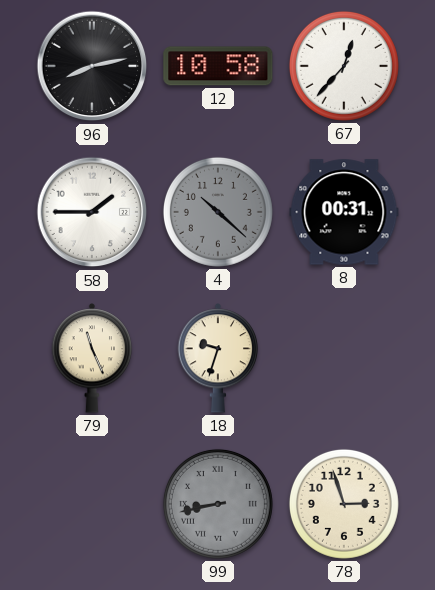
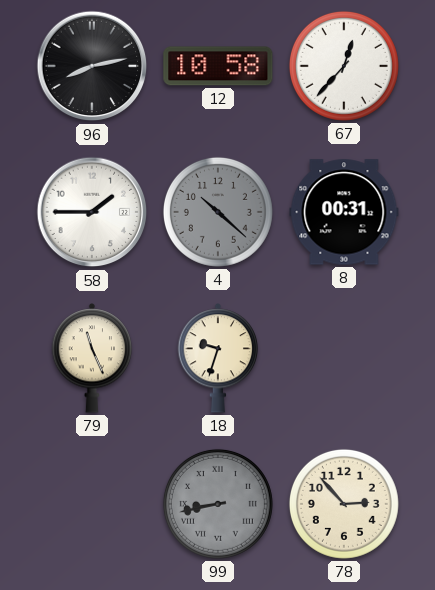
78: 2:57 -> 2:53
